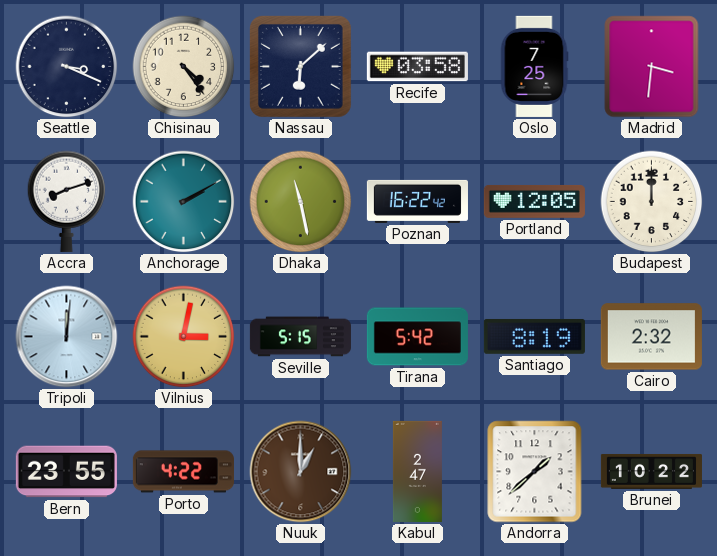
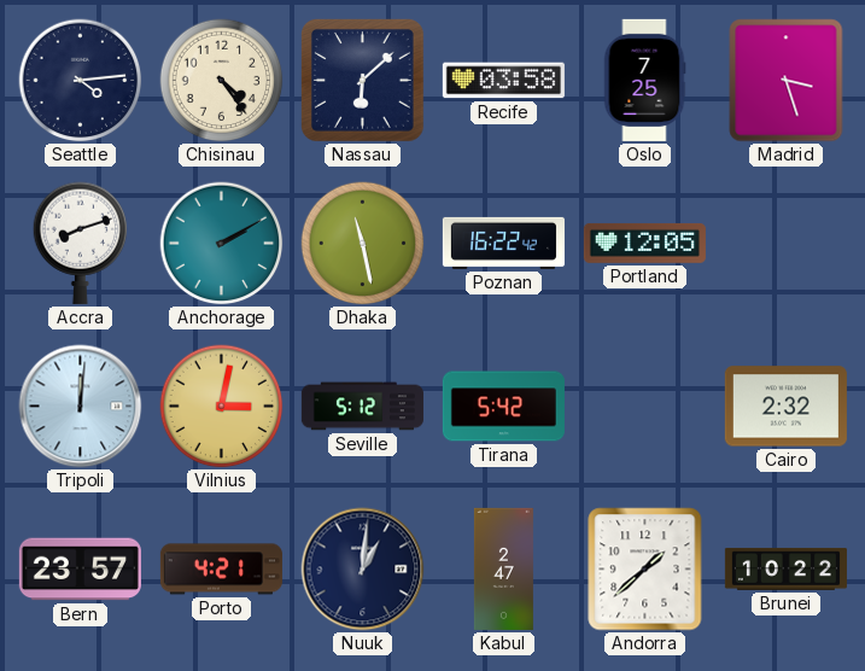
Seattle: 3:19 -> 4:14
Madrid: 3:31 -> 3:27
Budapest: 12:00 -> none
Seville: 5:15 -> 5:12
Santiago: 8:19 -> none
Bern: 23:55 -> 23:57
Porto: 4:22 -> 4:21
Nuuk: 1:00 -> 1:01
Nuuk dial: brown -> navy
